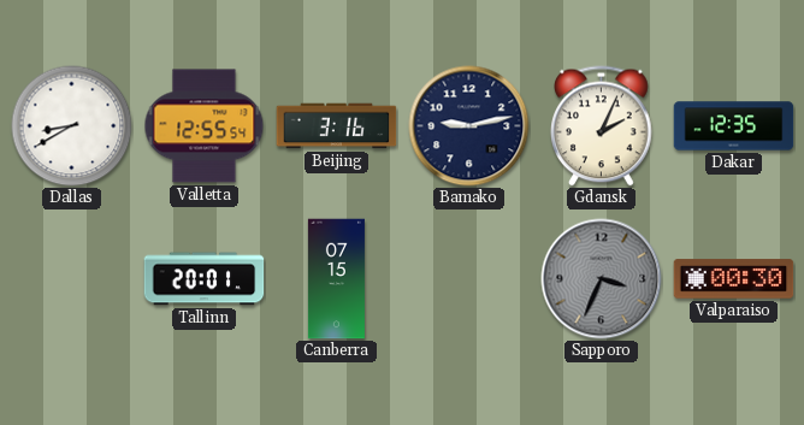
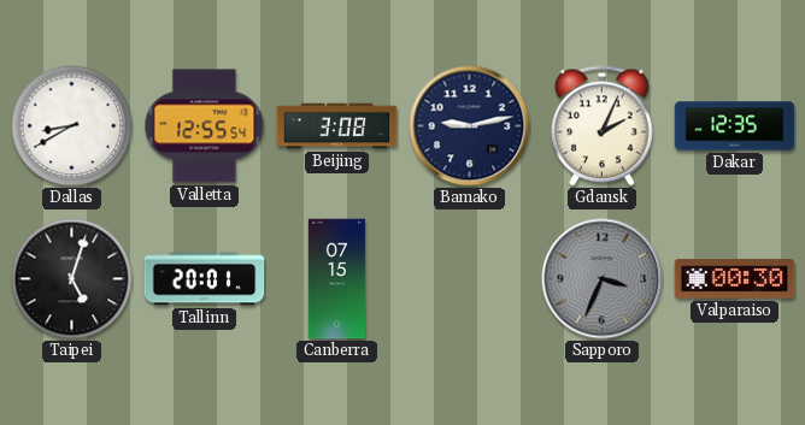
Beijing: 3:16 -> 3:08
Taipei: none -> 5:03
